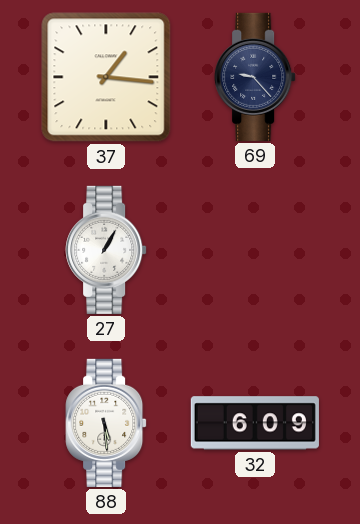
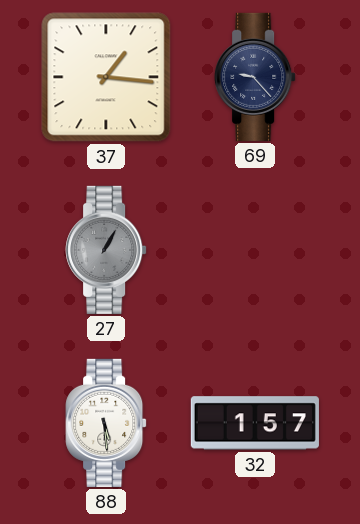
27 dial: white -> grey
32: 6:09 -> 1:57
